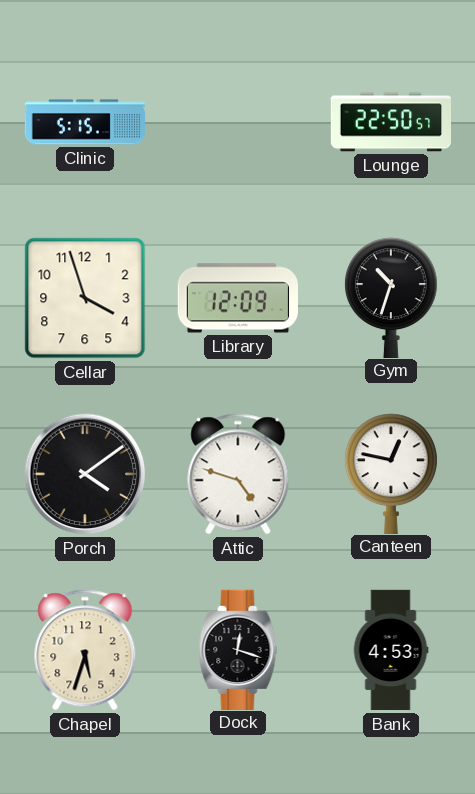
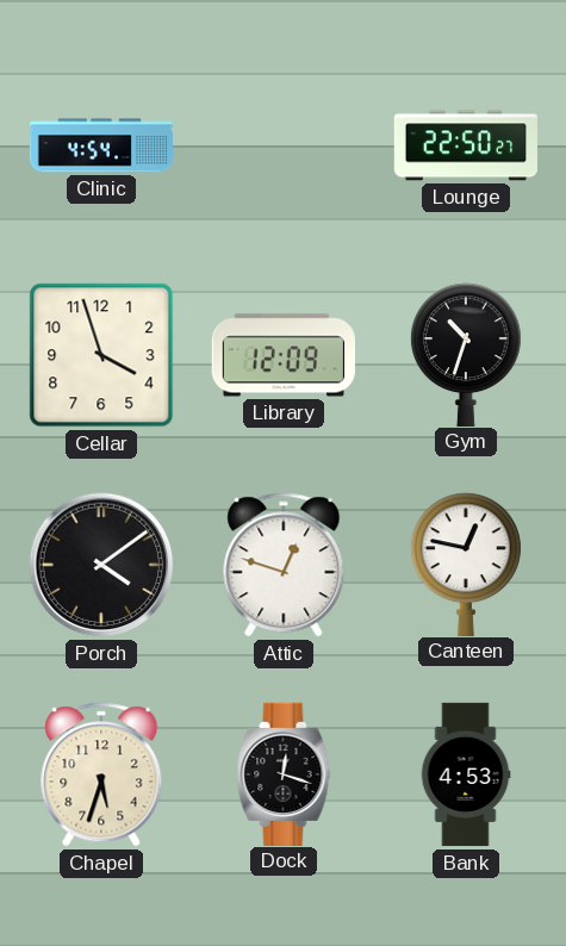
Clinic: 5:15 -> 4:54
Lounge: 22:50:57 -> 22:50:27
Attic: 4:48 -> 12:48
